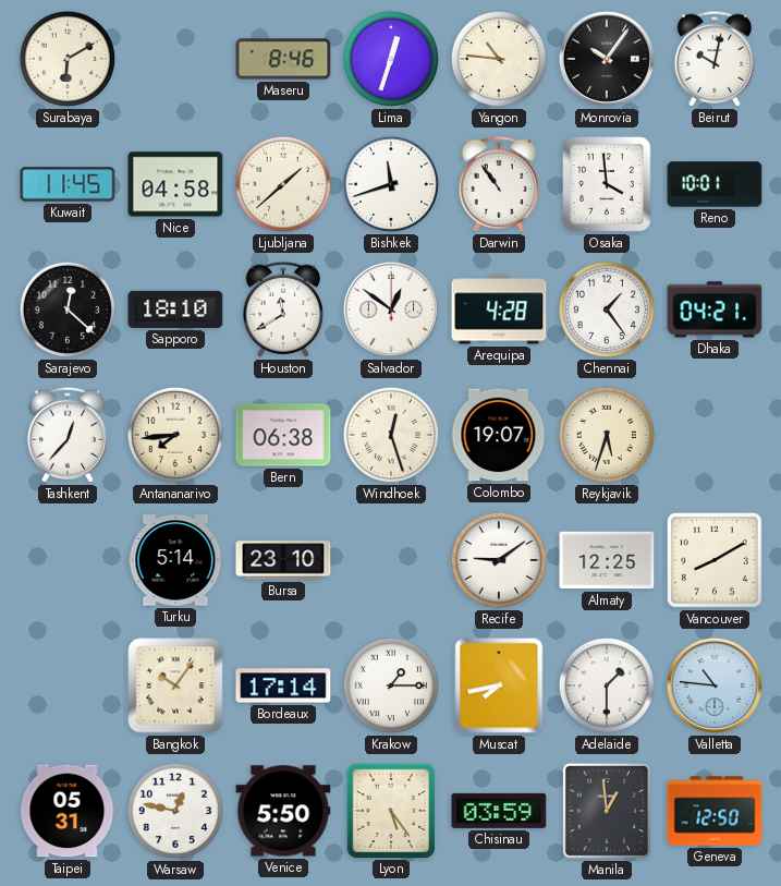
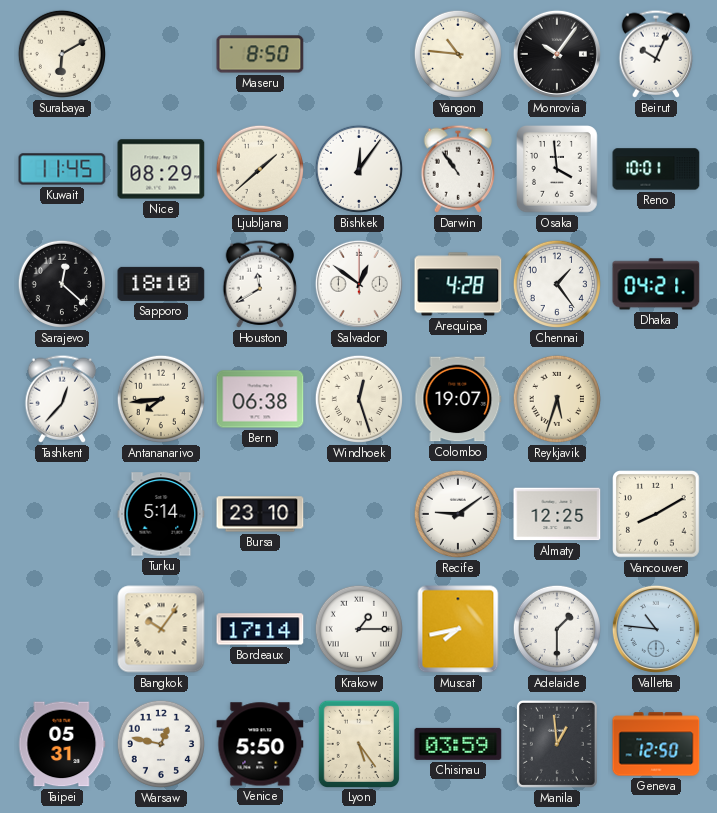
Maseru: 8:46 -> 8:50
Lima: 12:33 -> none
Beirut: 10:02 -> 10:04
Nice: 04:58 -> 08:29
Bishkek: 11:42 -> 12:06
